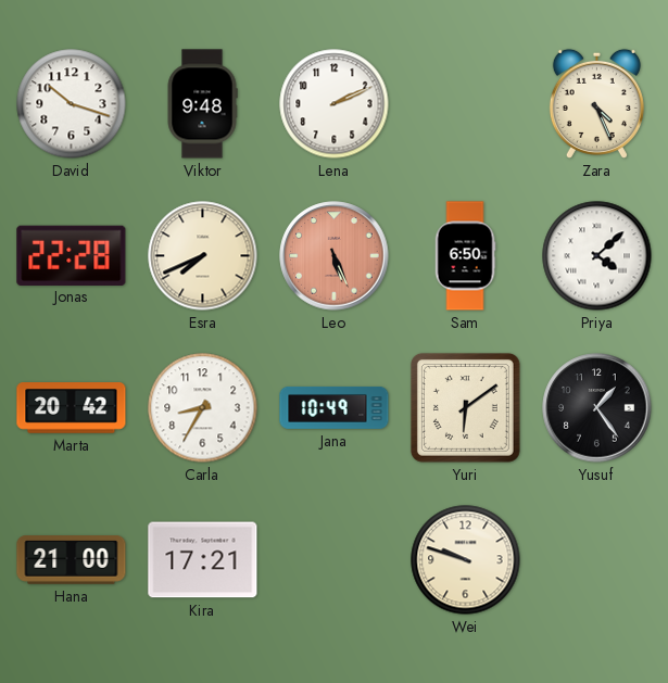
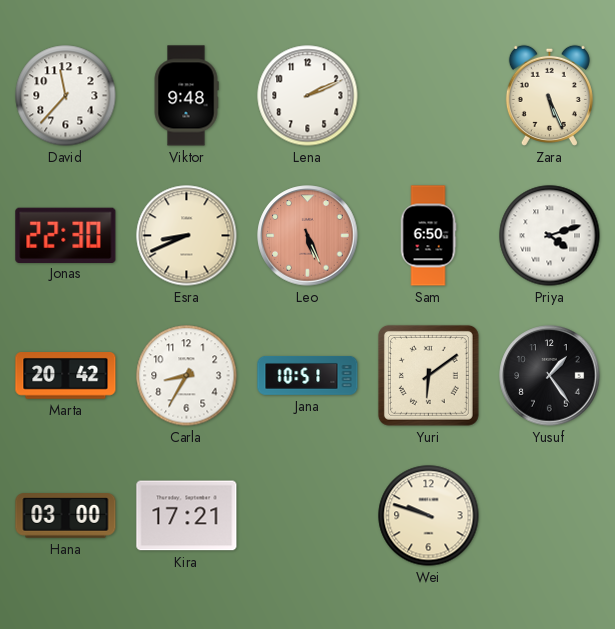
David: 10:18 -> 11:37
Zara: 4:26 -> 5:26
Jonas: 22:28 -> 22:30
Esra: 7:41 -> 8:41
Priya: 4:08 -> 4:12
Jana: 10:49 -> 10:51
Hana: 21:00 -> 03:00
